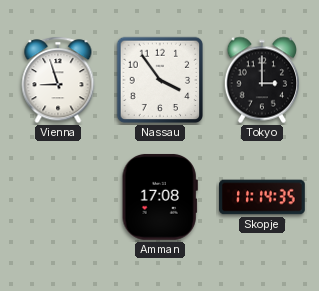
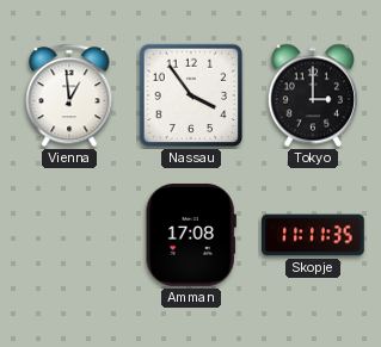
Vienna: 8:57 -> 12:59
Skopje: 11:14 -> 11:11
